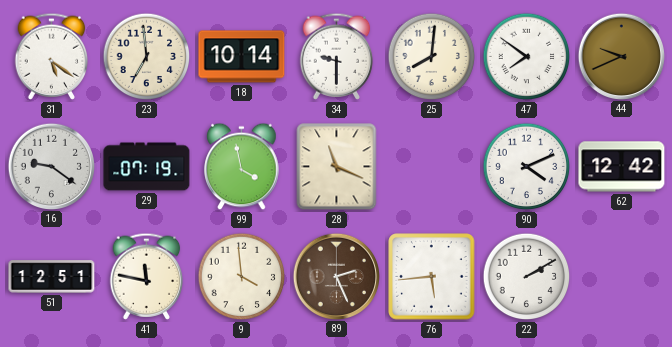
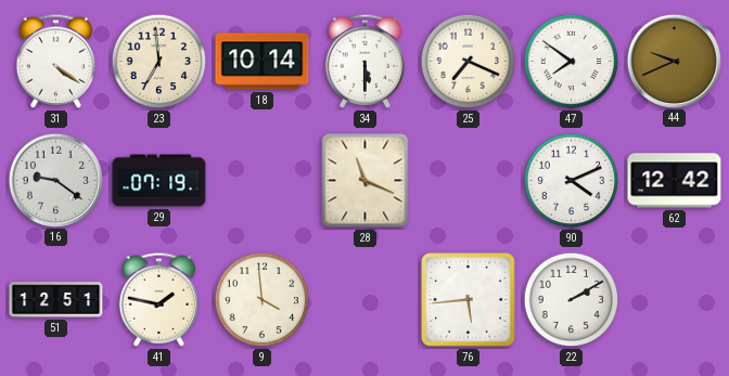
31: 5:21 -> 4:21
34: 9:30 -> 5:30
25: 8:01 -> 7:19
99: 3:58 -> none
41: 11:47 -> 1:47
89: 2:26 -> none
